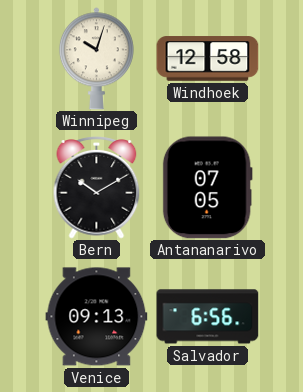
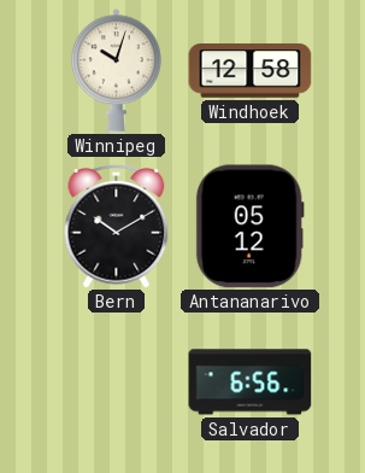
Antananarivo: 07:05 -> 05:12
Venice: 09:13 -> none
